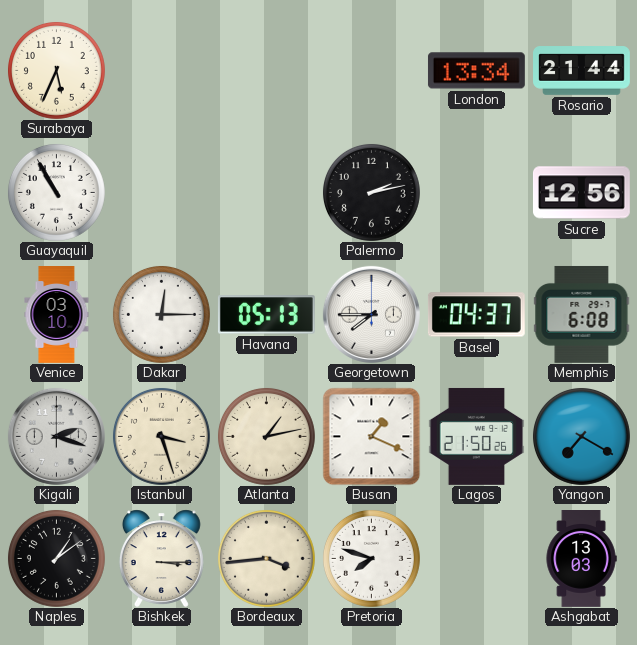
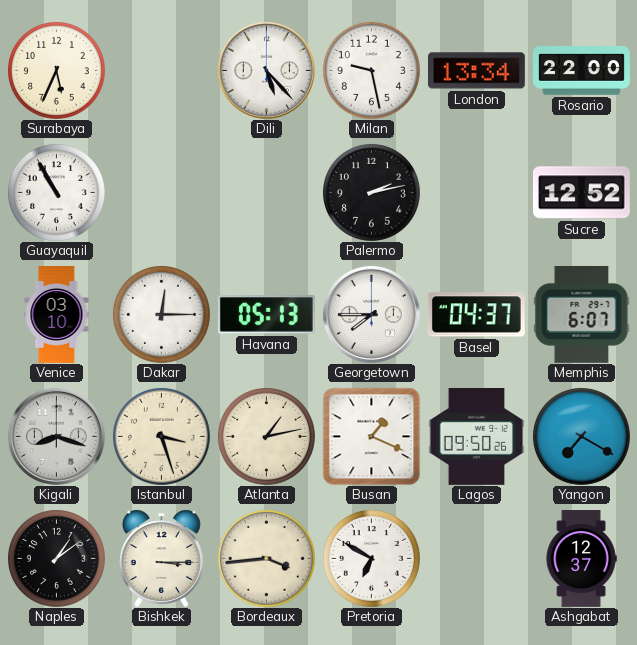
Dili: none -> 5:23
Milan: none -> 9:28
Rosario: 21:44 -> 22:00
Sucre: 12:56 -> 12:52
Memphis: 6:08 -> 6:07
Kigali: 2:18 -> 8:18
Lagos: 21:50 -> 09:50
Pretoria: 7:48 -> 6:50
Ashgabat: 13:03 -> 12:37
